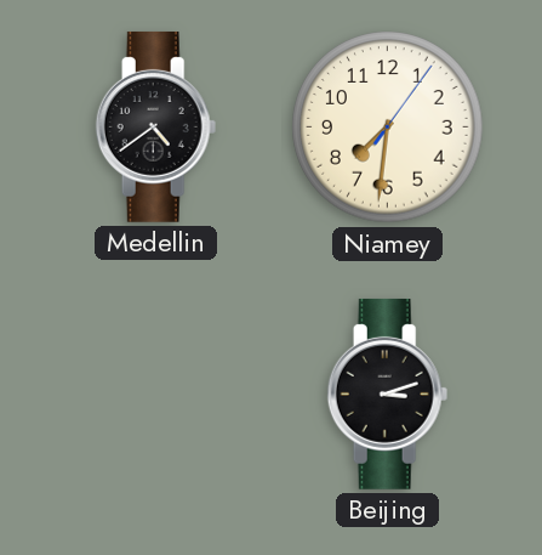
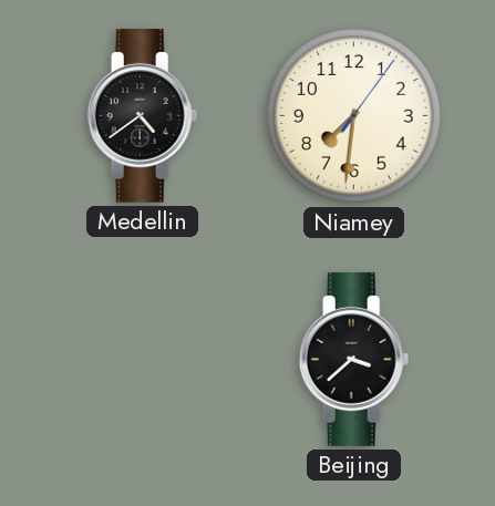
Beijing: 3:12 -> 3:38
